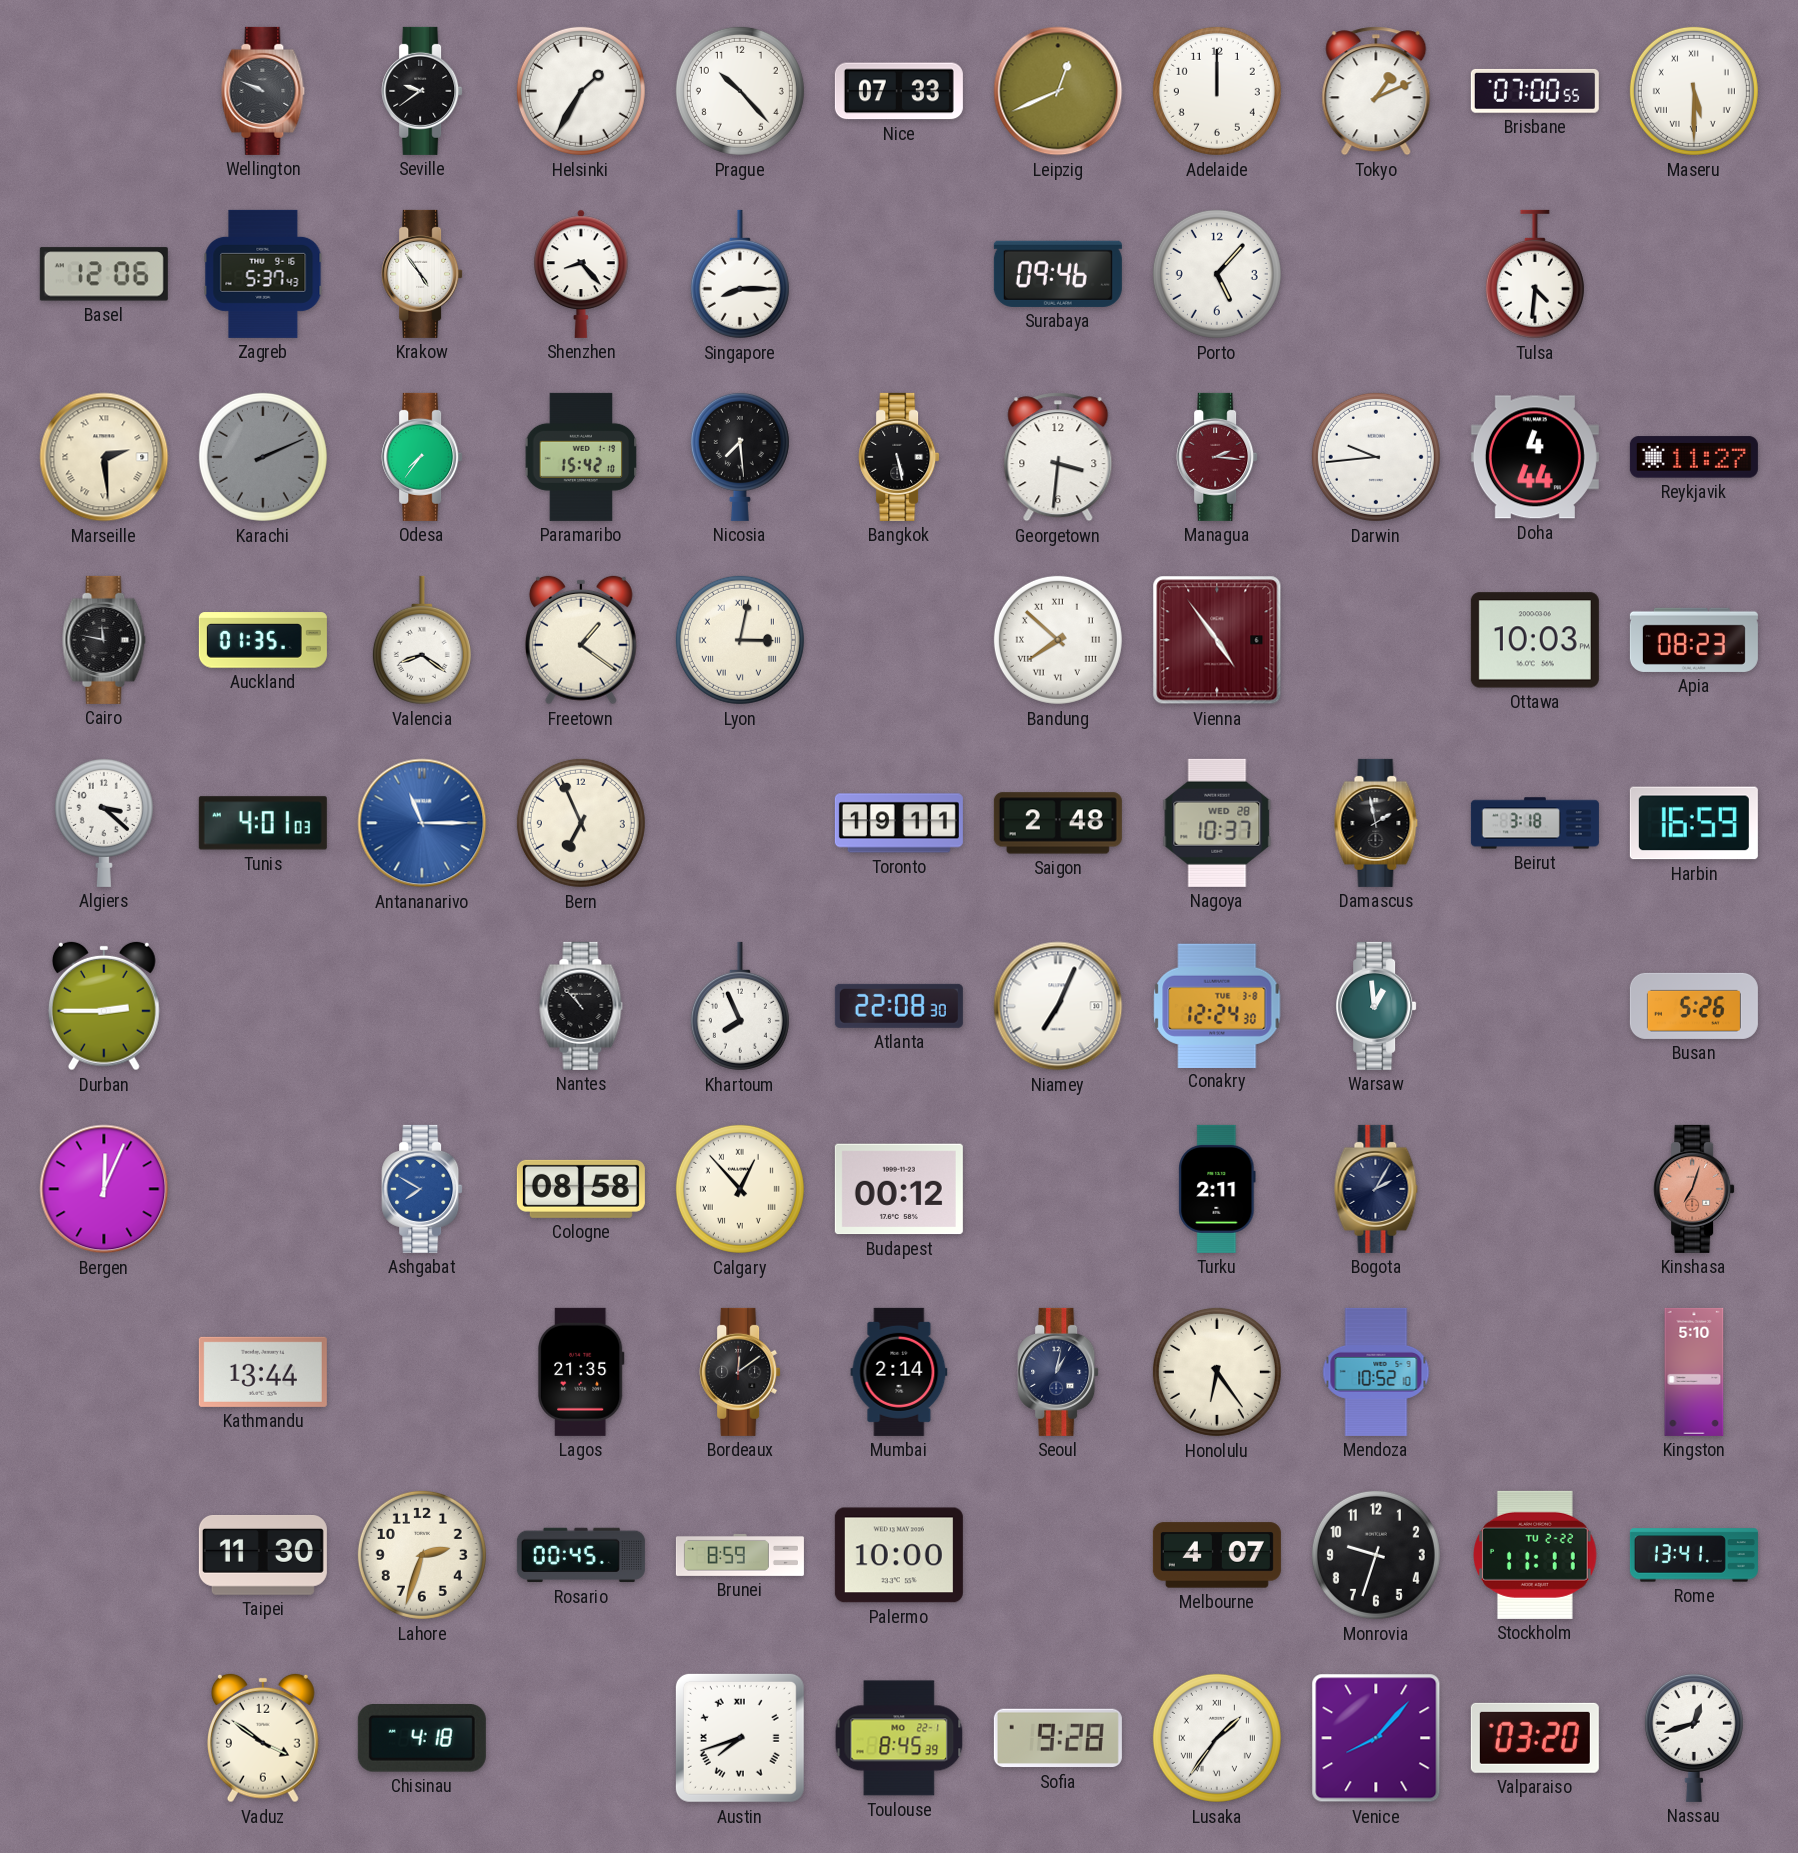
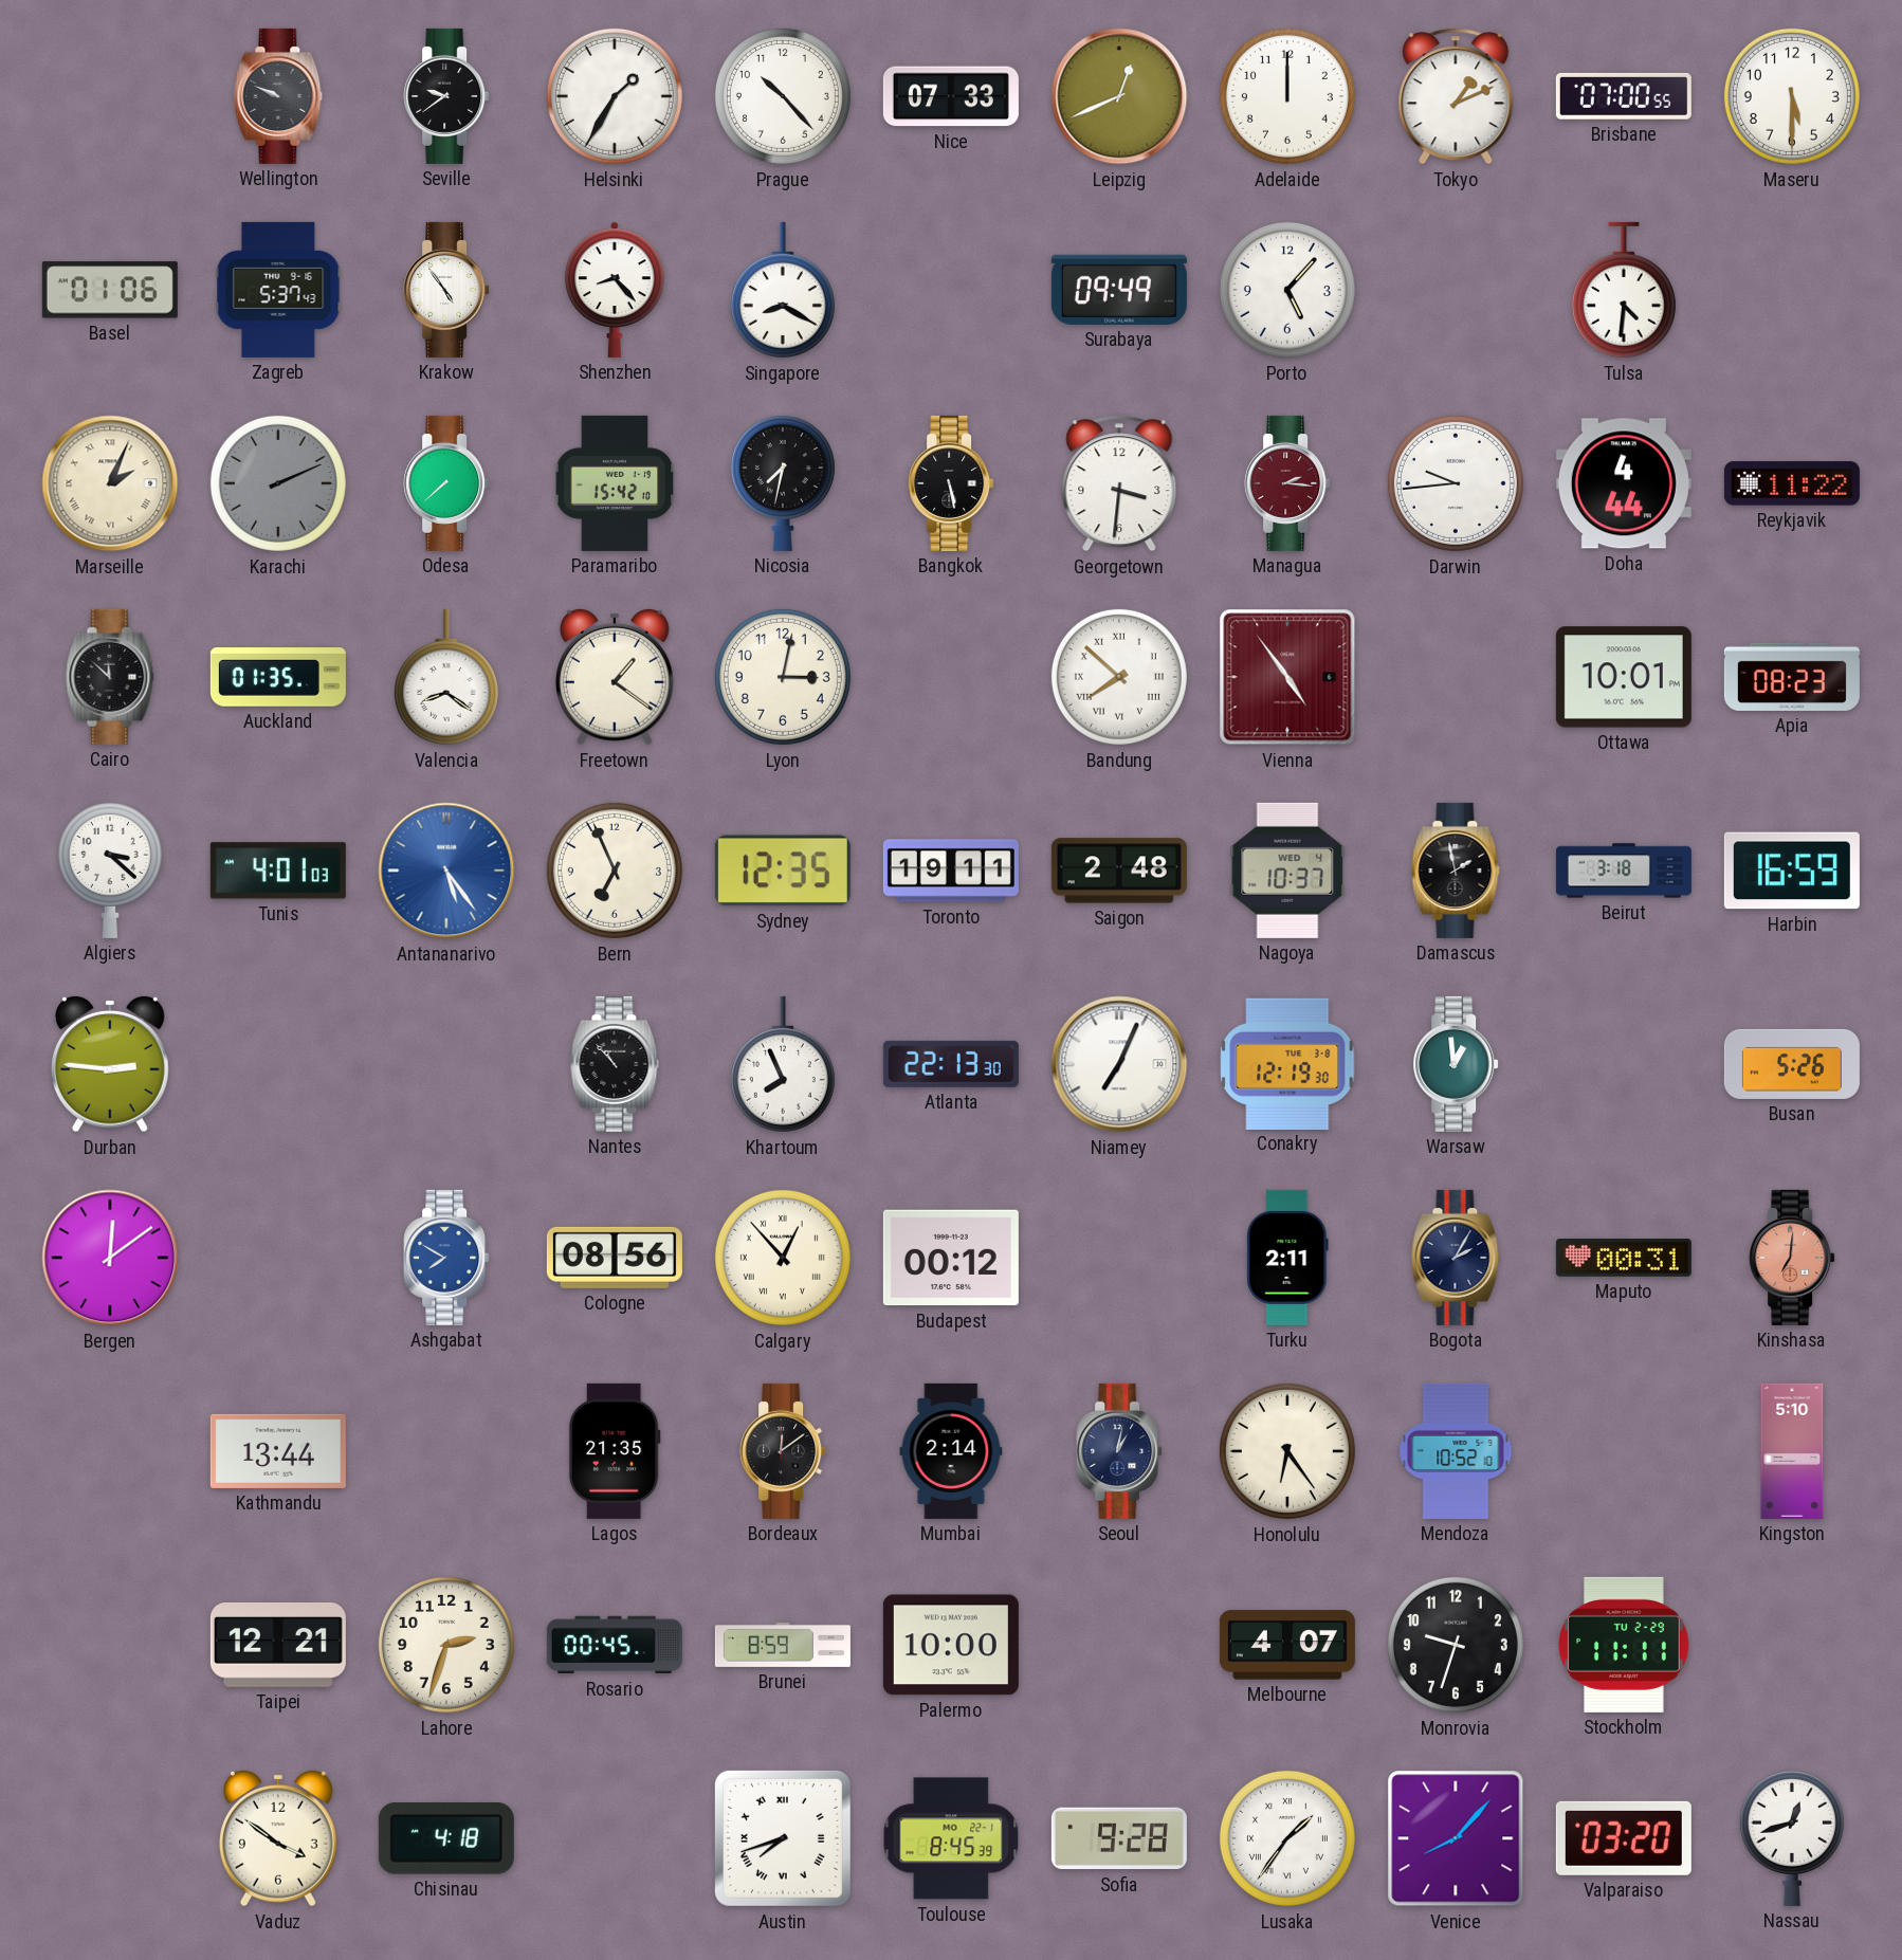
Maseru numerals: Roman -> Arabic
Basel: 12:06 -> 01:06
Singapore: 8:15 -> 8:20
Surabaya: 09:46 -> 09:49
Marseille: 2:29 -> 2:04
Odesa: 7:36 -> 7:38
Nicosia: 7:29 -> 7:32
Reykjavik: 11:27 -> 11:22
Cairo: 11:47 -> 11:52
Lyon numerals: Roman -> Arabic
Ottawa: 10:03 -> 10:01
Antananarivo: 11:15 -> 5:24
Sydney: none -> 12:35
Nagoya date: WED 28 -> WED 4
Durban: 2:45 -> 2:46
Atlanta: 22:08 -> 22:13
Conakry: 12:24 -> 12:19
Bergen: 12:04 -> 12:09
Cologne: 08:58 -> 08:56
Maputo: none -> 00:31
Kinshasa: 7:03 -> 7:01
Taipei: 11:30 -> 12:21
Stockholm date: TU 2-22 -> TU 2-29
Rome: 13:41 -> none
